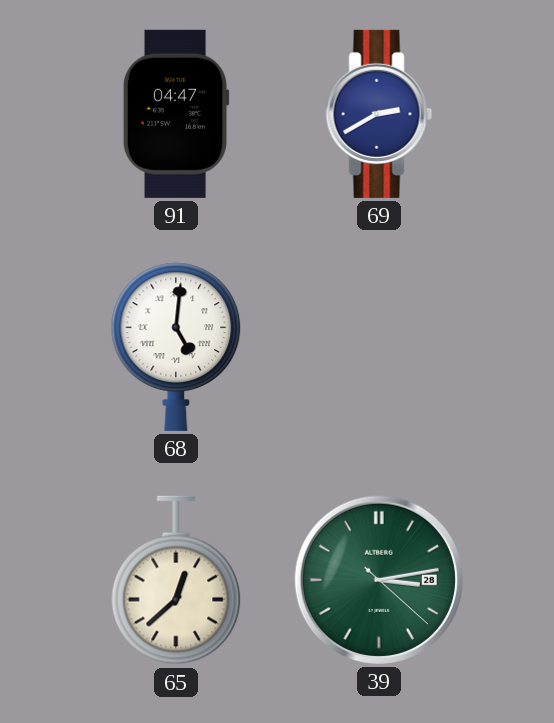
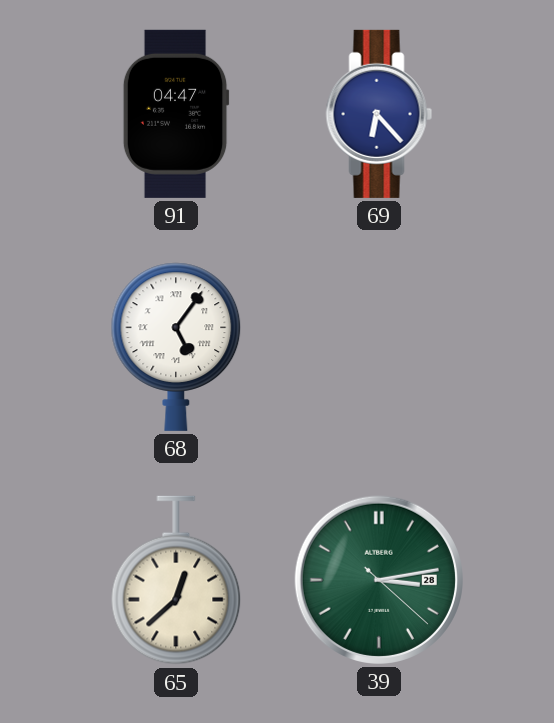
69: 2:40 -> 6:23
68: 5:01 -> 5:06
